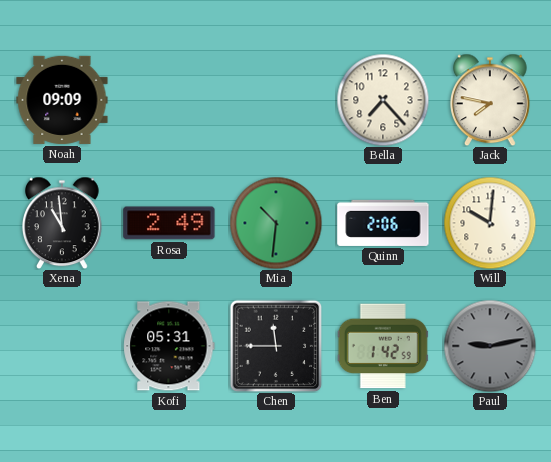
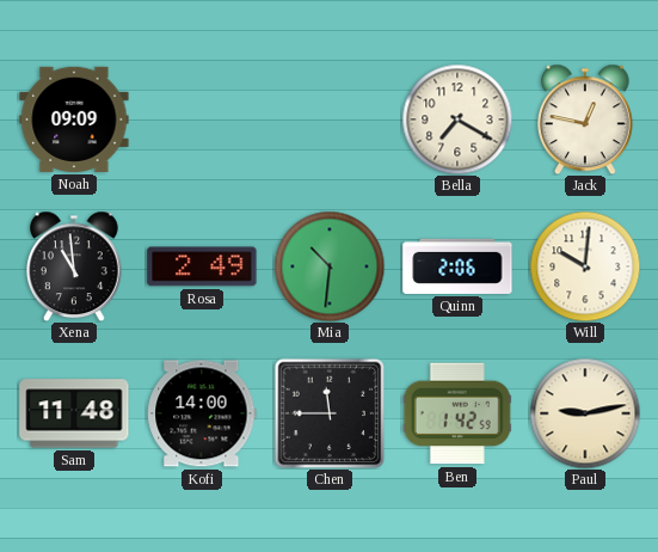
Bella: 7:23 -> 7:20
Jack: 7:47 -> 12:47
Sam: none -> 11:48
Kofi: 05:31 -> 14:00
Paul dial: grey -> cream
